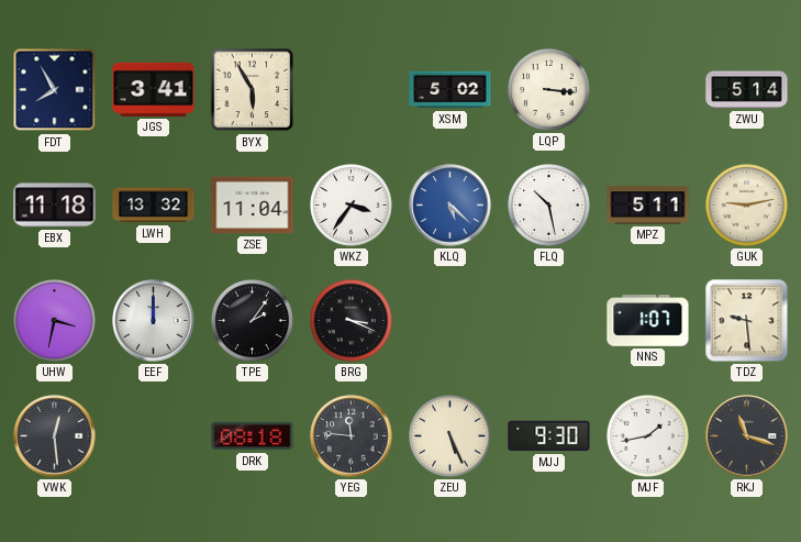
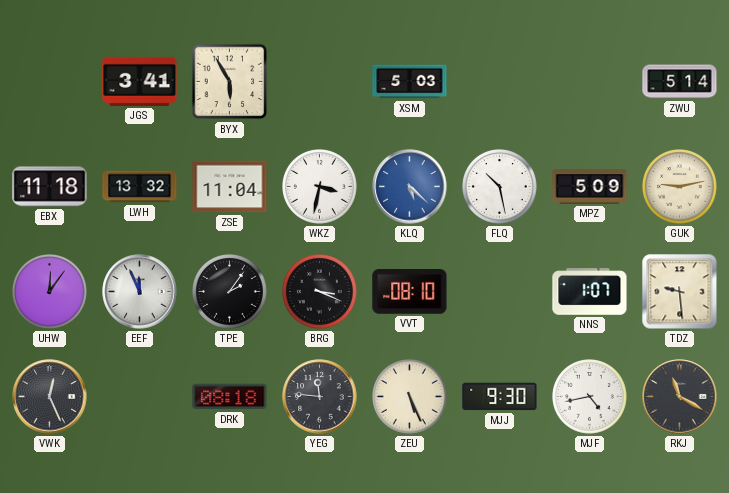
FDT: 7:55 -> none
XSM: 5:02 -> 5:03
LQP: 3:16 -> none
WKZ: 3:36 -> 3:32
MPZ: 5:11 -> 5:09
UHW: 3:32 -> 12:06
EEF: 12:00 -> 11:56
VVT: none -> 08:10
VWK: 12:29 -> 12:26
MJF: 1:43 -> 4:43
RKJ: 11:18 -> 11:20
